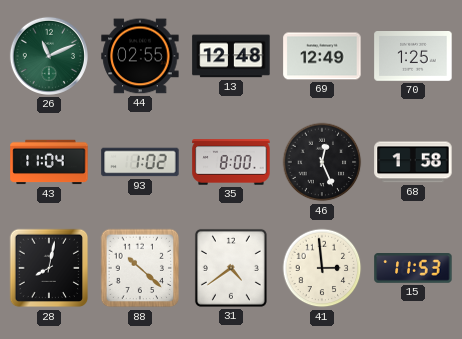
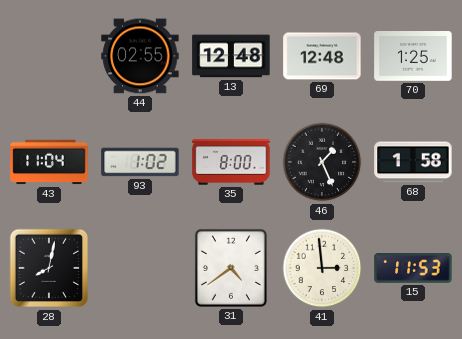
26: 11:11 -> none
69: 12:49 -> 12:48
46: 12:26 -> 1:26
88: 10:22 -> none
